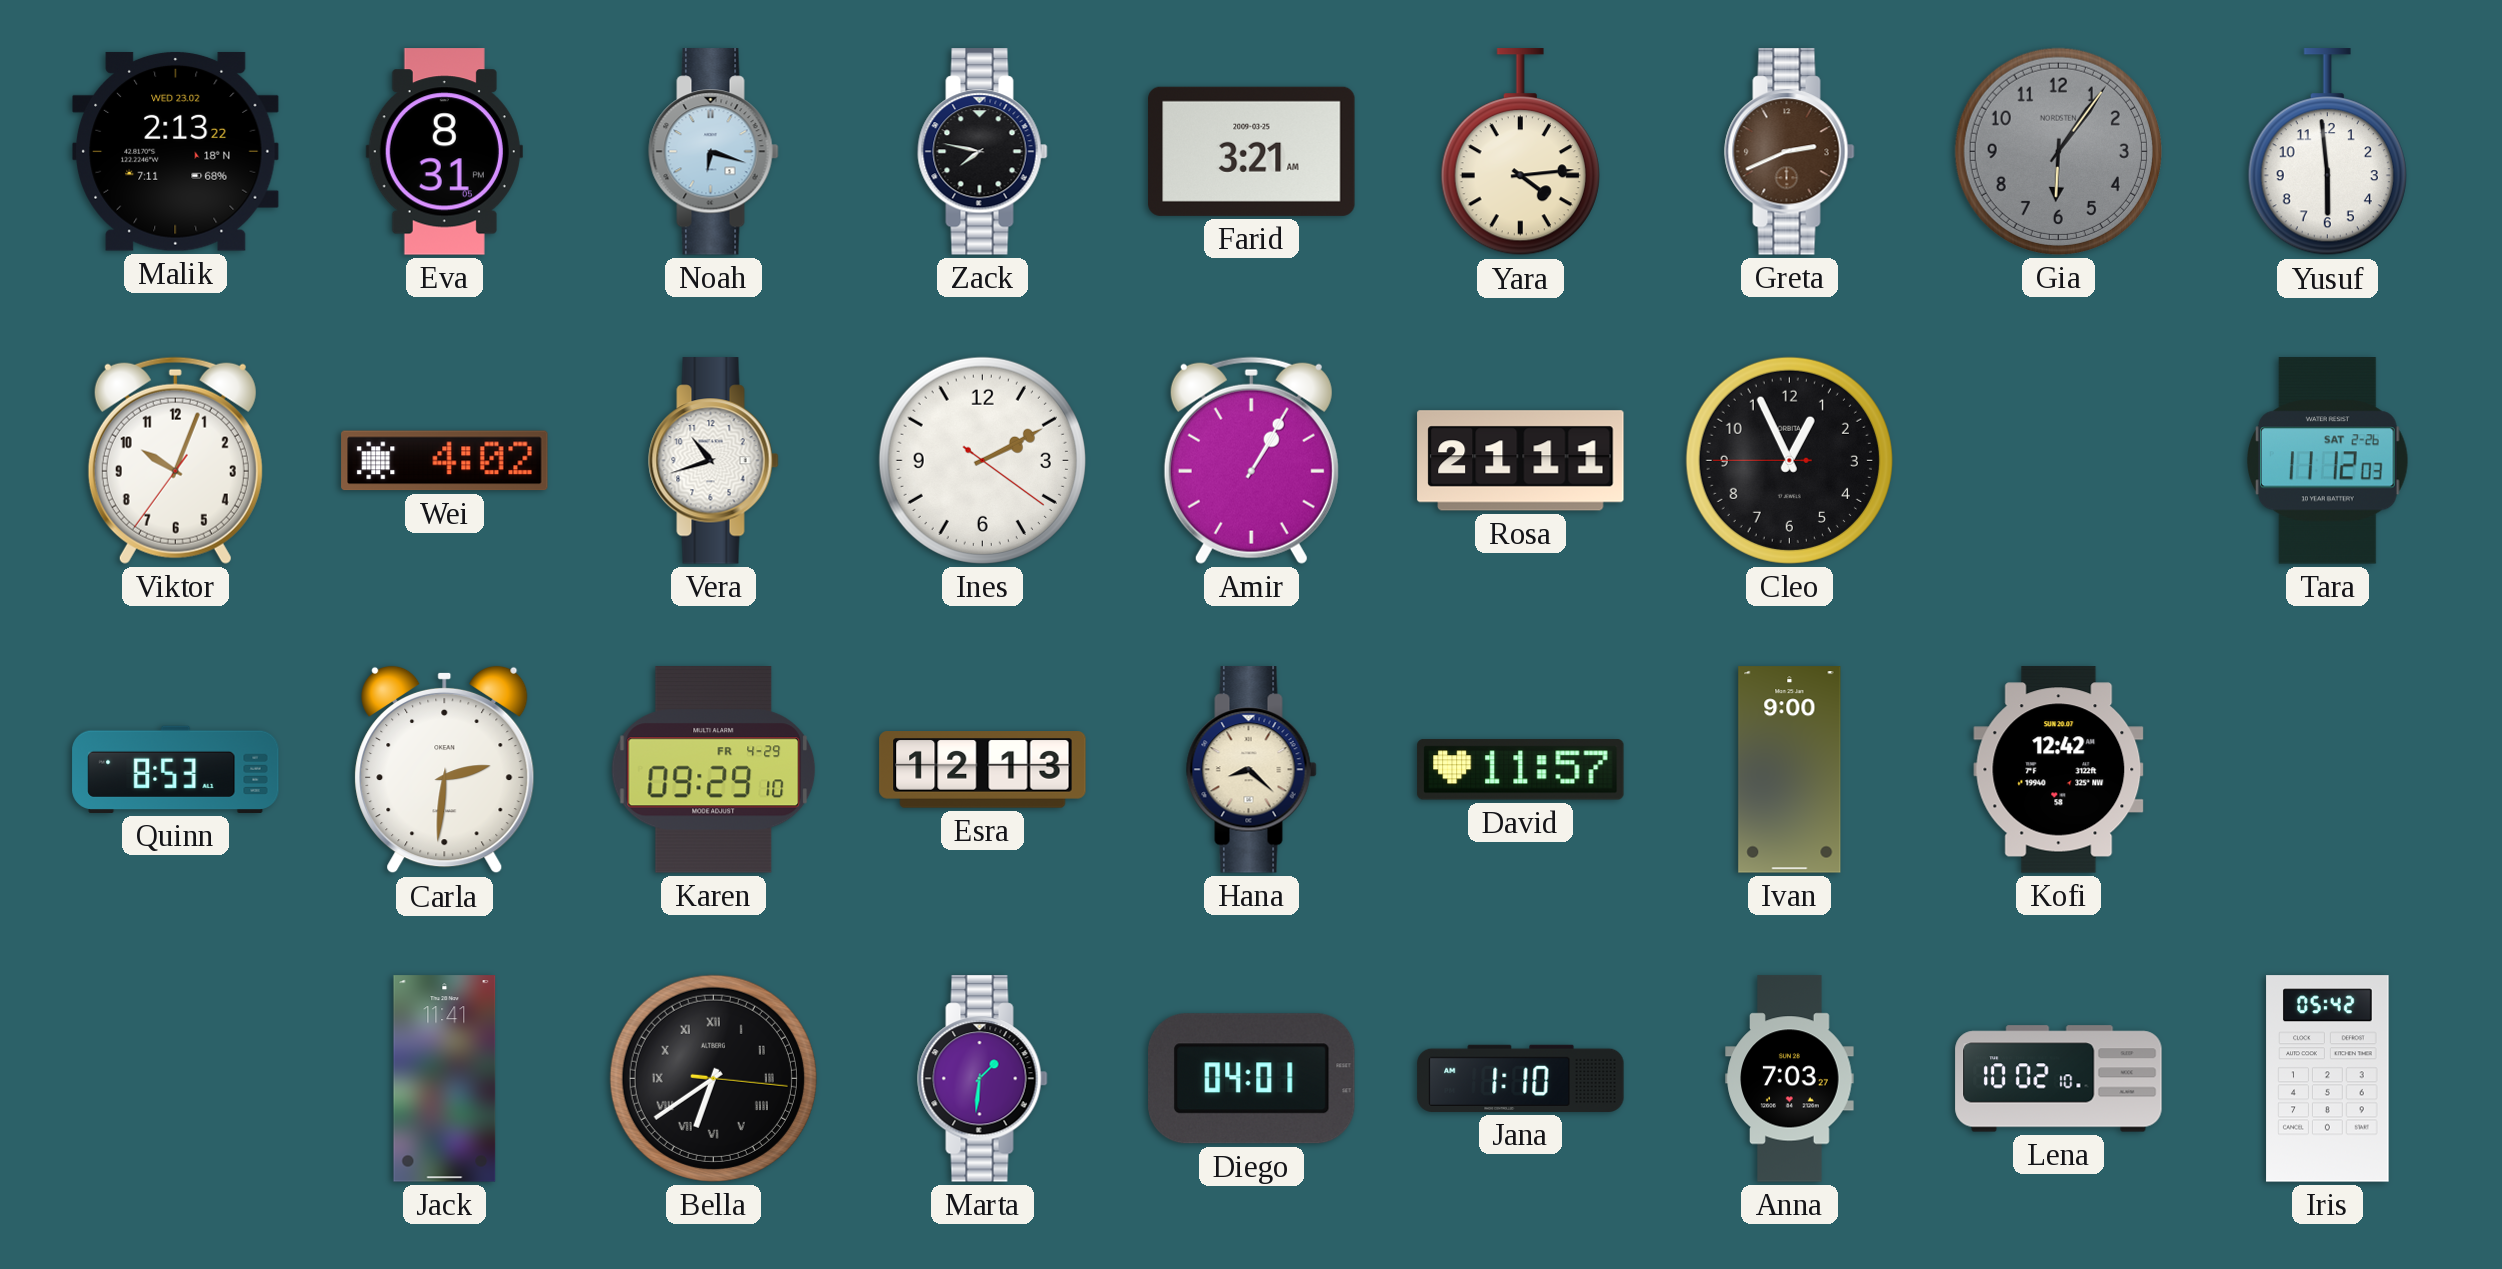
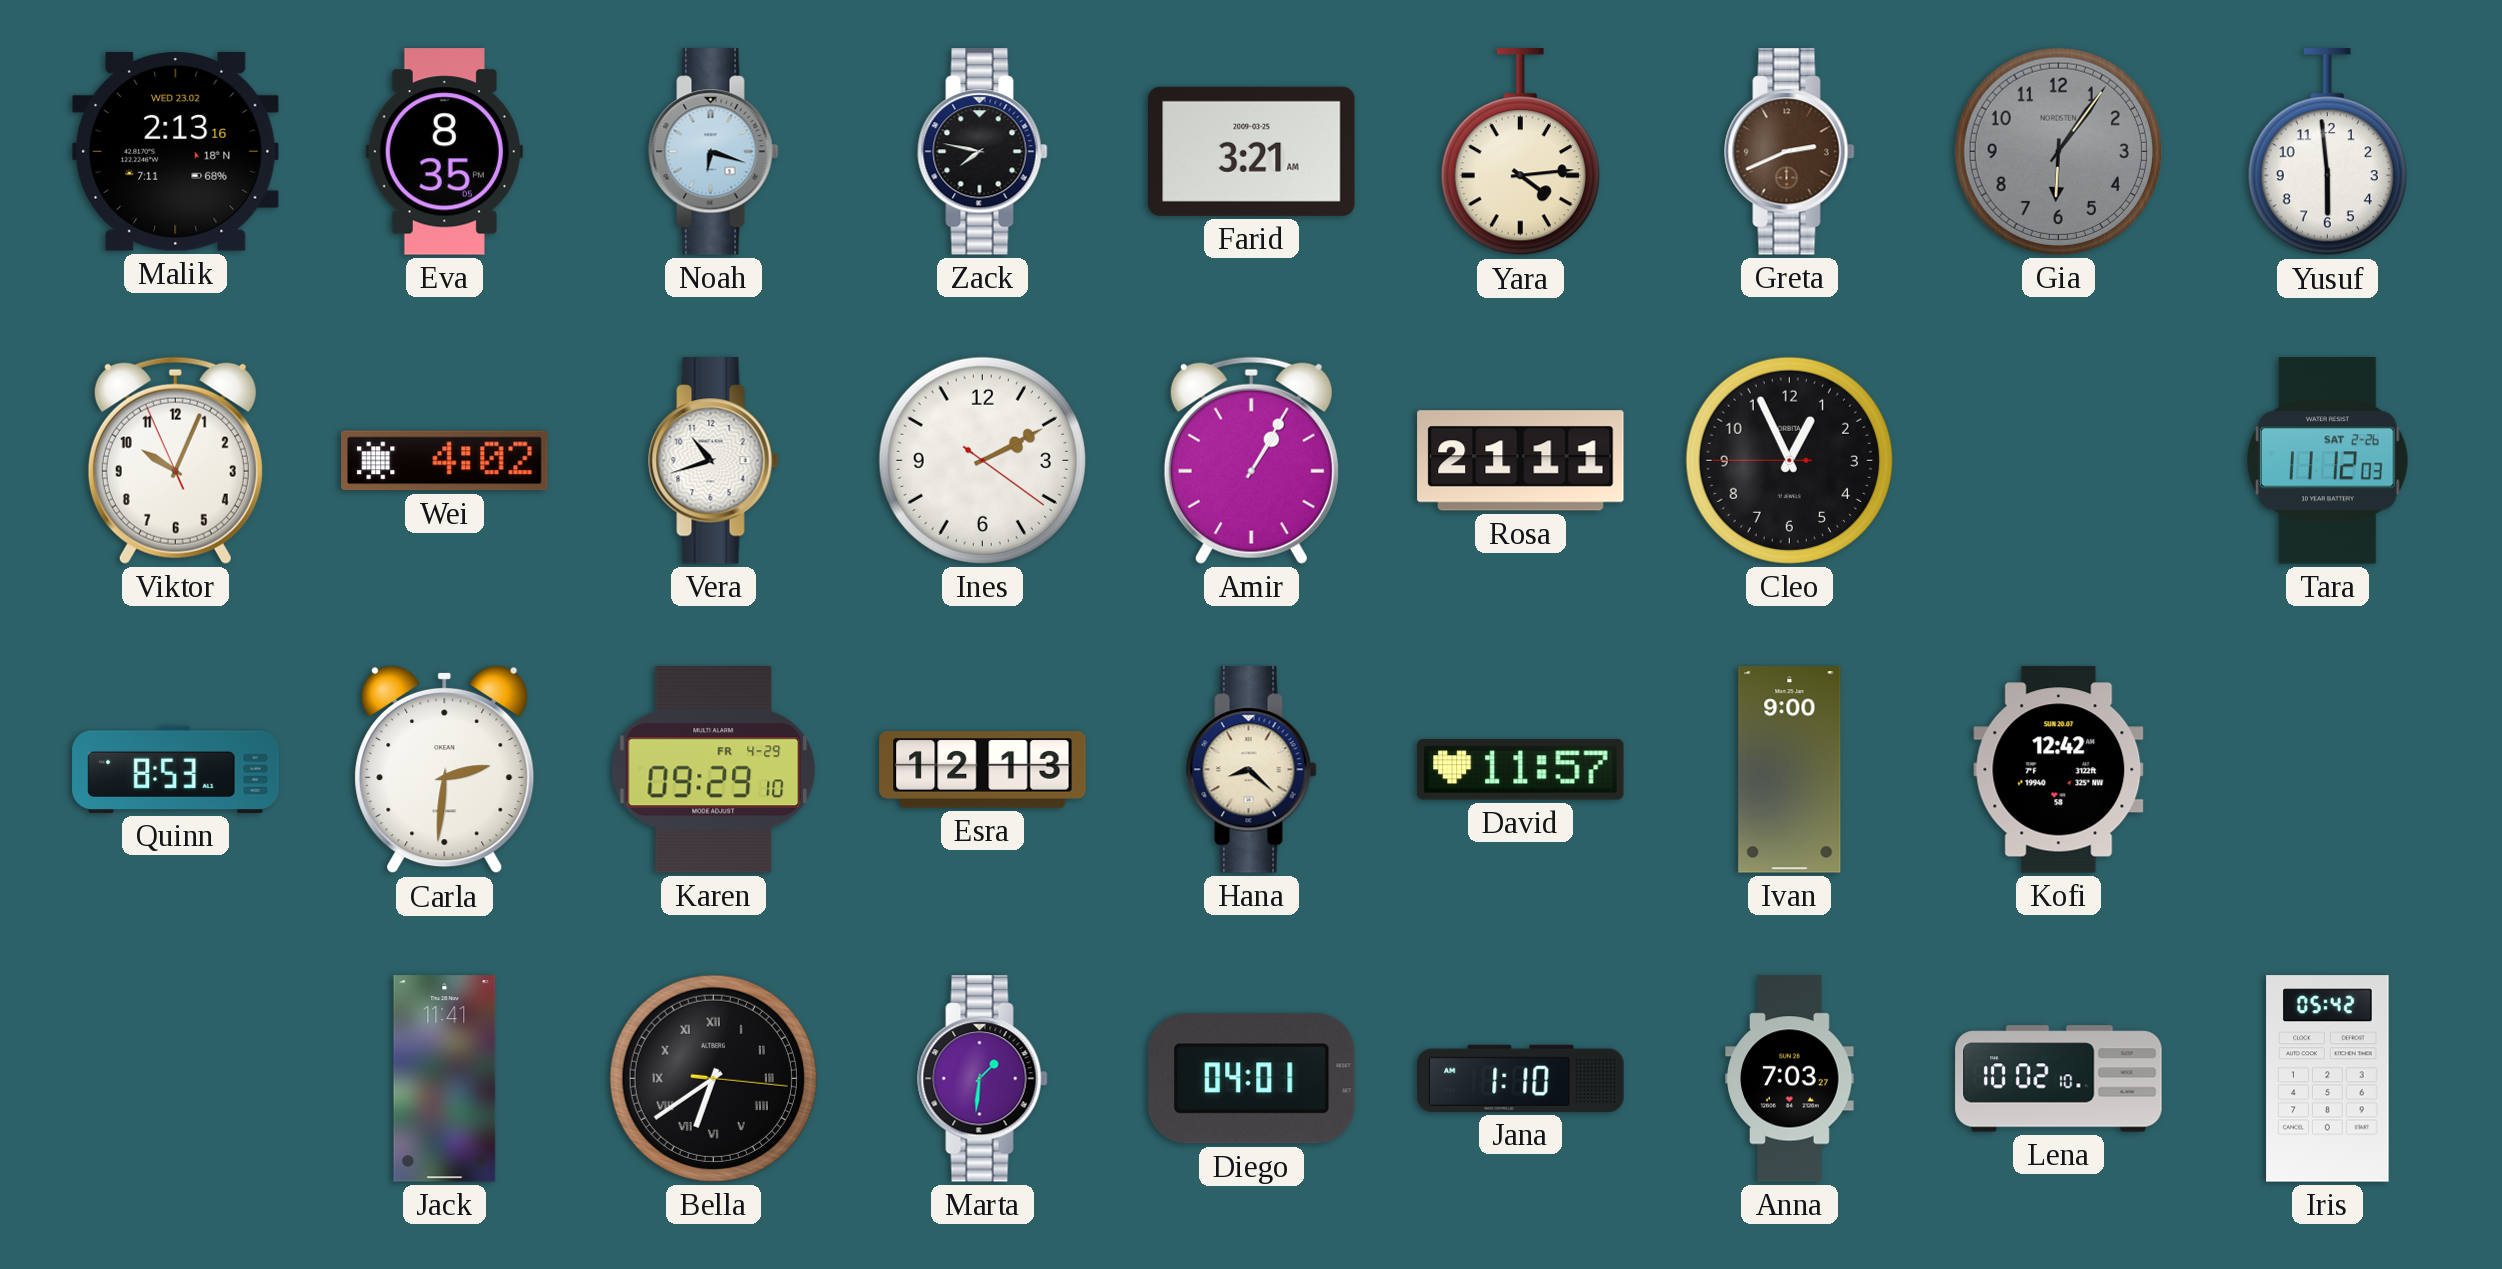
Malik: 2:13:22 -> 2:13:16
Eva: 8:31 -> 8:35
Viktor: 10:03:36 -> 10:03:56
